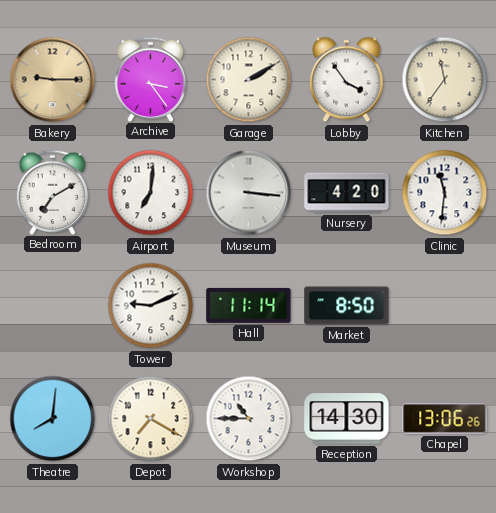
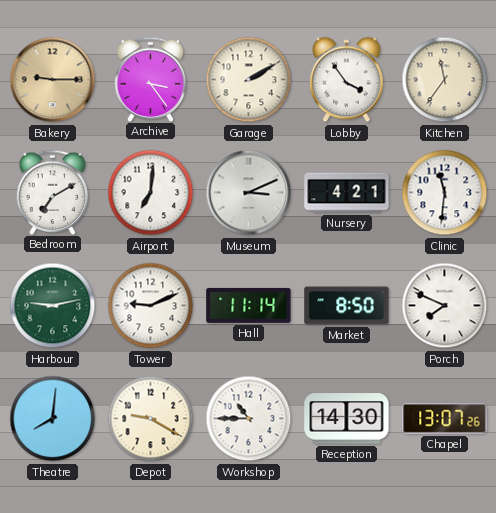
Museum: 3:16 -> 3:11
Nursery: 4:20 -> 4:21
Harbour: none -> 9:13
Porch: none -> 7:49
Depot: 7:20 -> 9:20
Chapel: 13:06 -> 13:07
